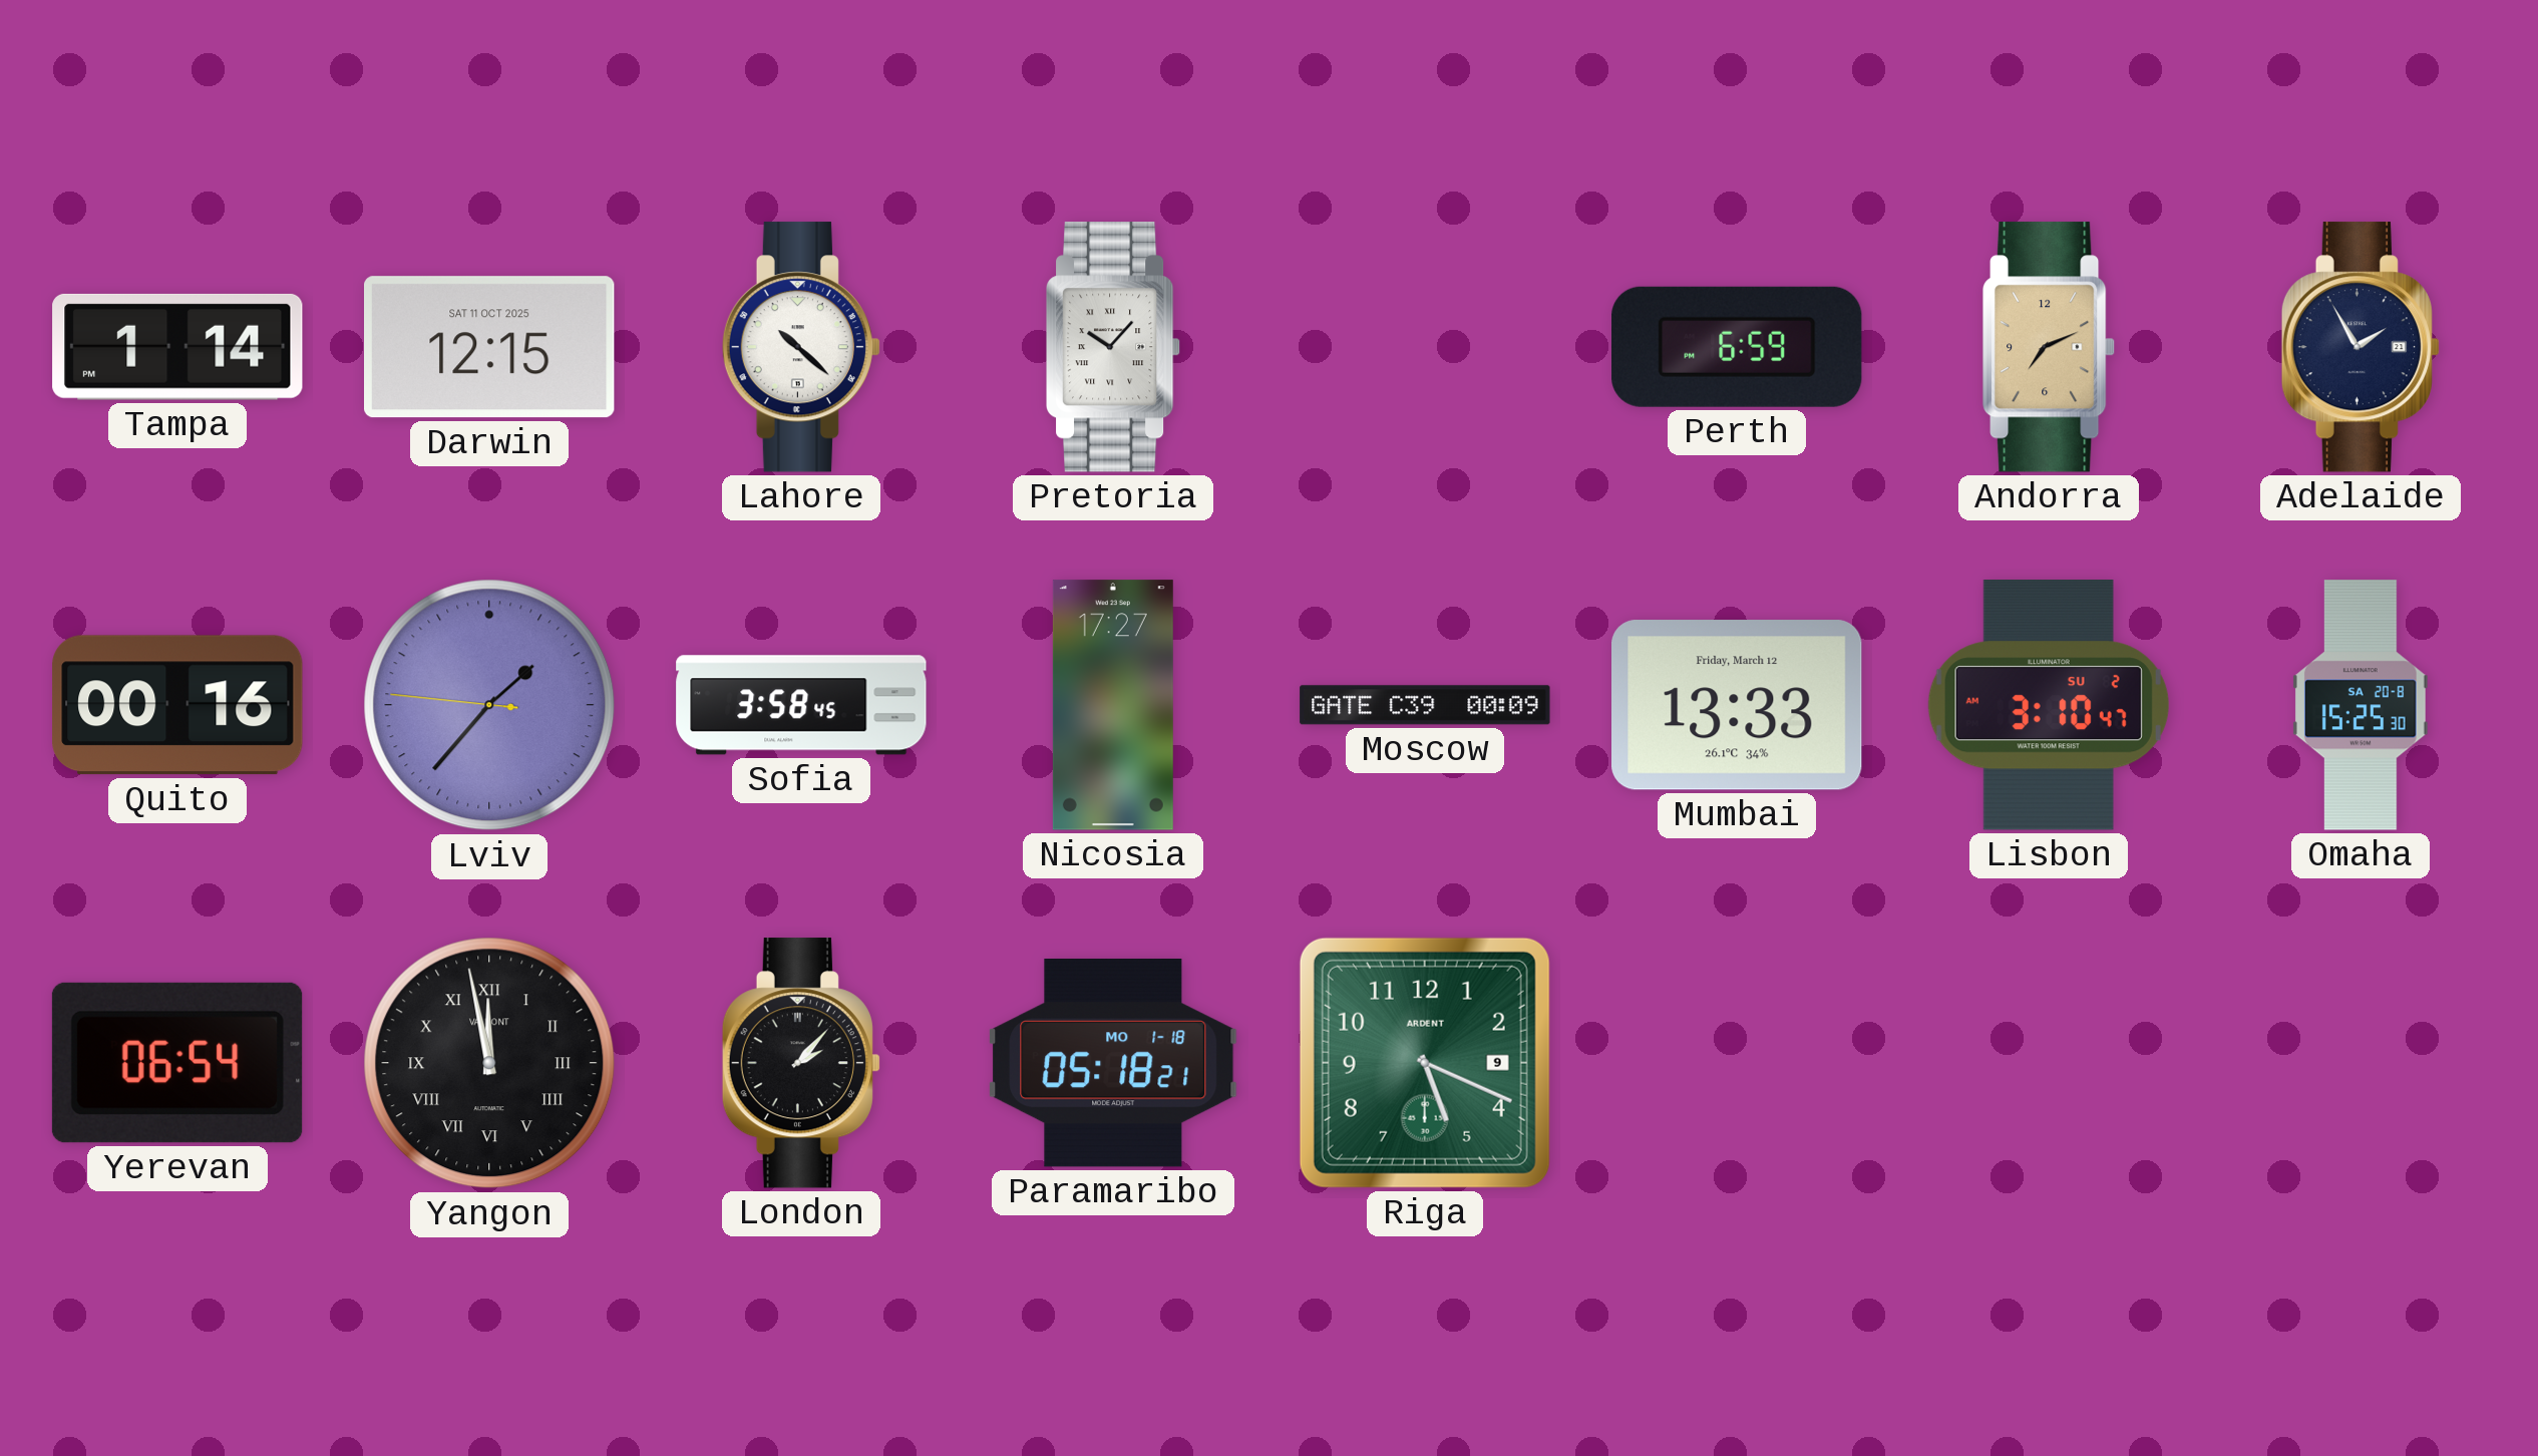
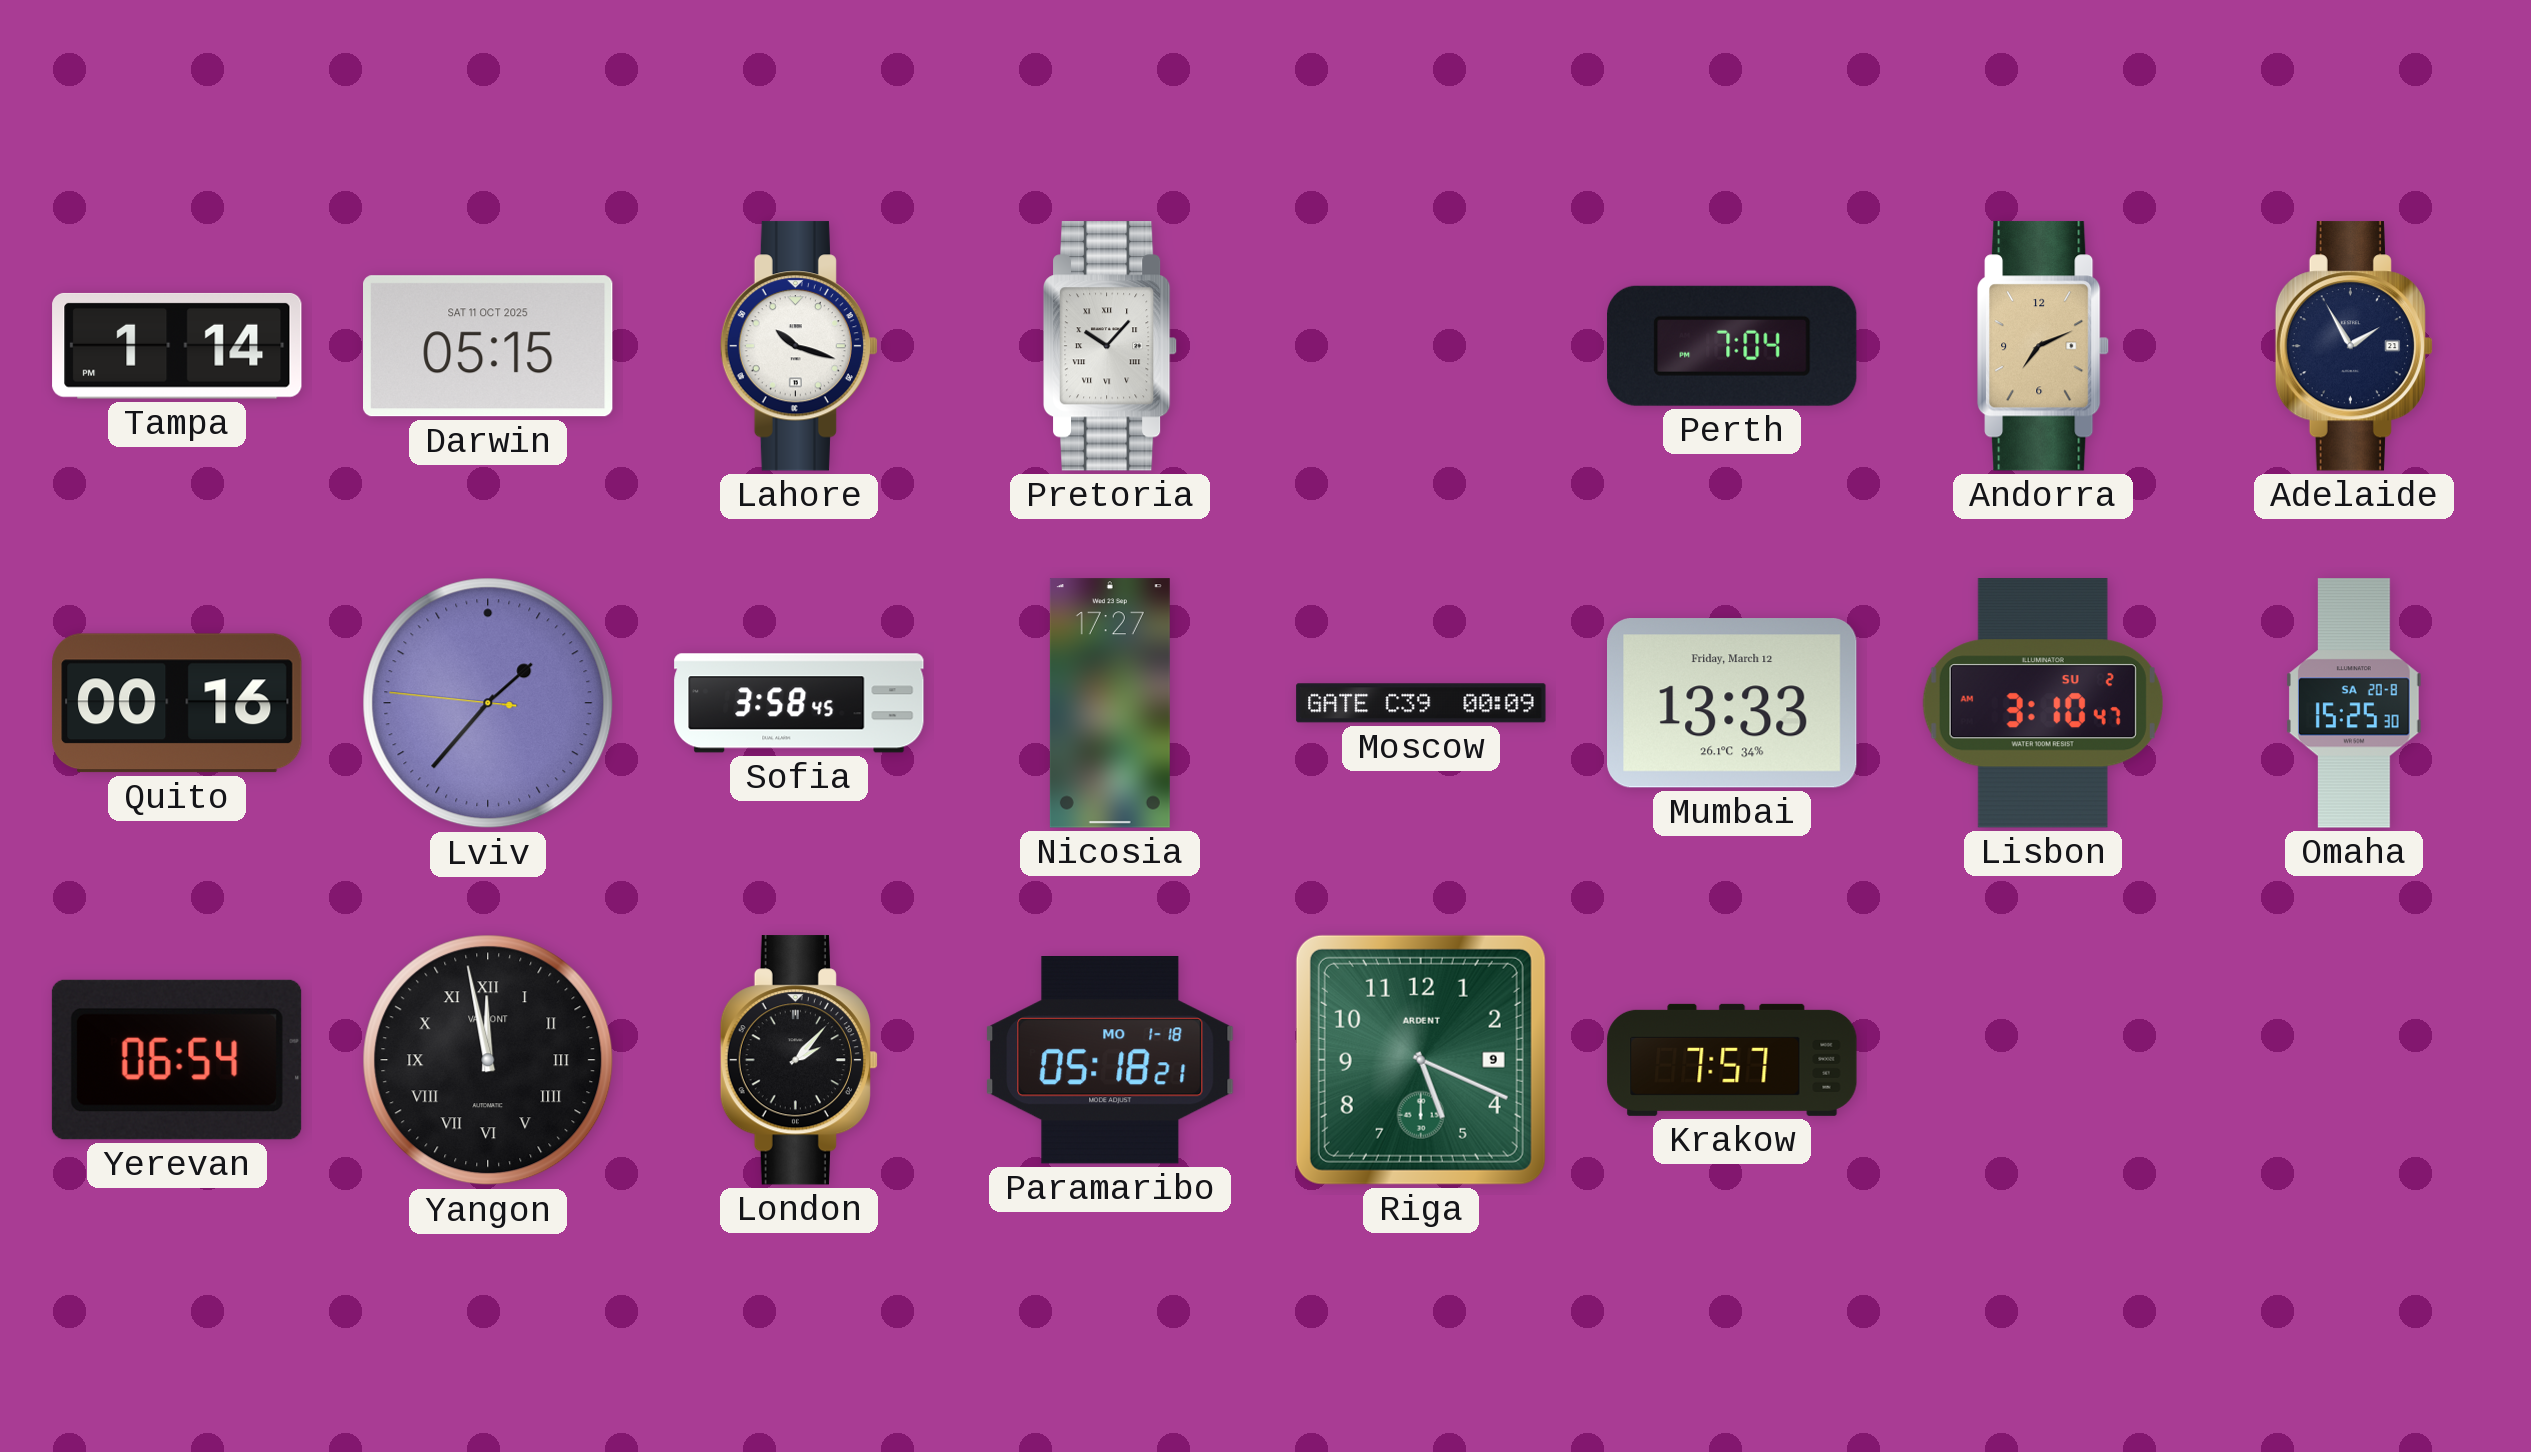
Darwin: 12:15 -> 05:15
Lahore: 10:22 -> 10:18
Perth: 6:59 -> 7:04
Krakow: none -> 7:57
